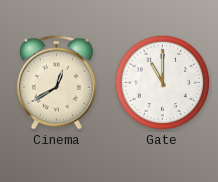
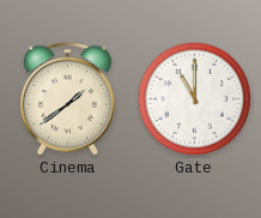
Cinema: 12:40 -> 1:39
